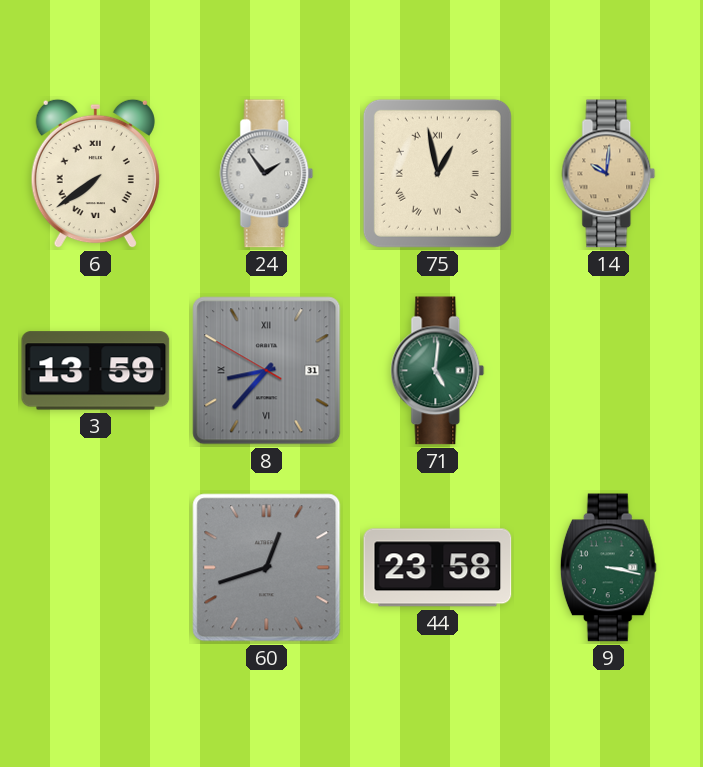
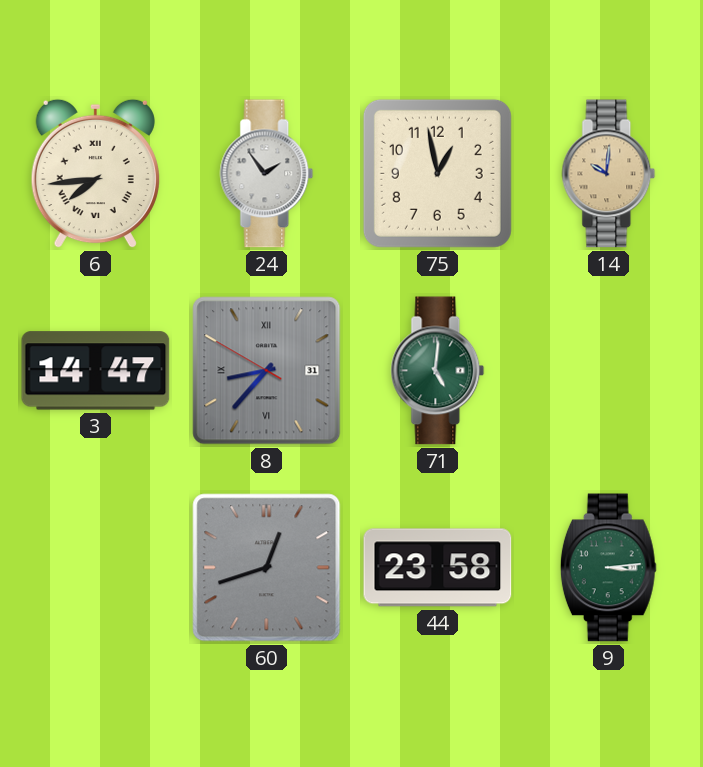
6: 7:39 -> 7:44
75 numerals: Roman -> Arabic
3: 13:59 -> 14:47
9: 3:17 -> 3:14
